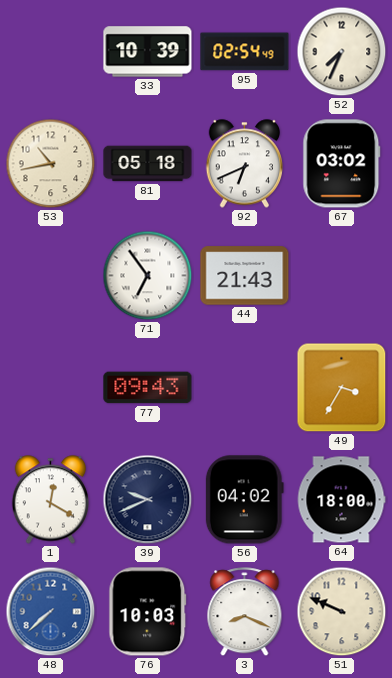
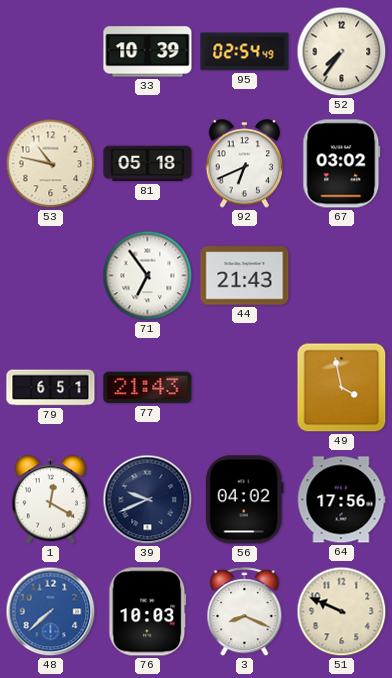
52: 7:34 -> 7:36
53: 10:43 -> 10:47
79: none -> 6:51
77: 09:43 -> 21:43
49: 3:35 -> 3:58
64: 18:00 -> 17:56
